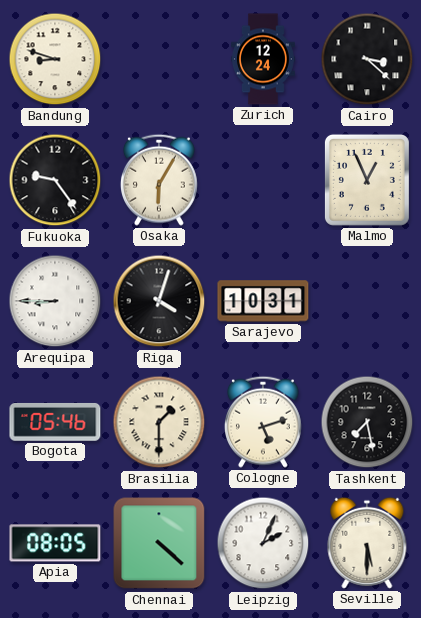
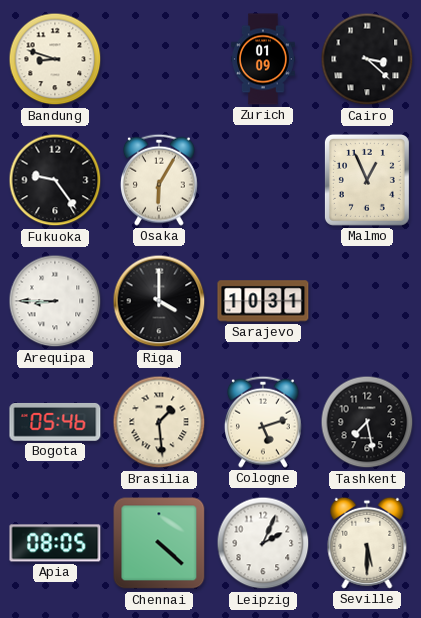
Zurich: 12:24 -> 01:09
Riga: 4:03 -> 4:00
Brasilia: 1:30 -> 1:29
